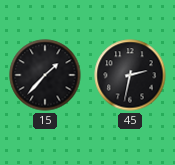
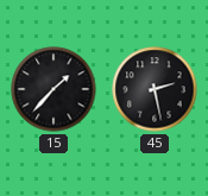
45: 2:32 -> 2:28
